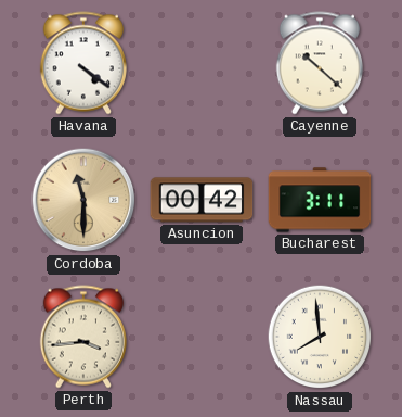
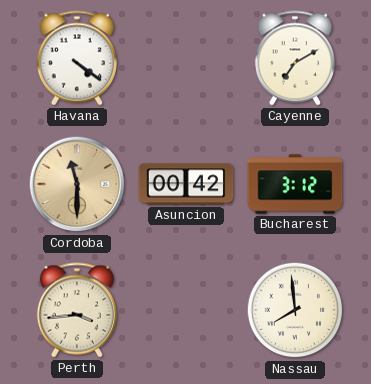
Cayenne: 10:22 -> 7:10
Bucharest: 3:11 -> 3:12
